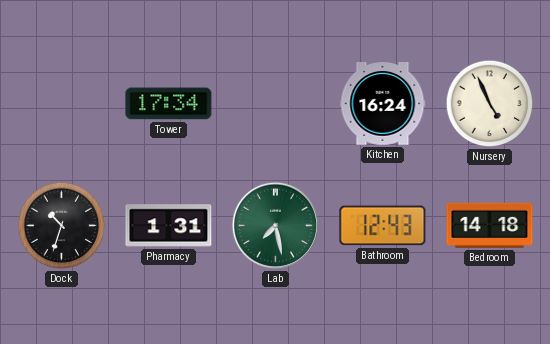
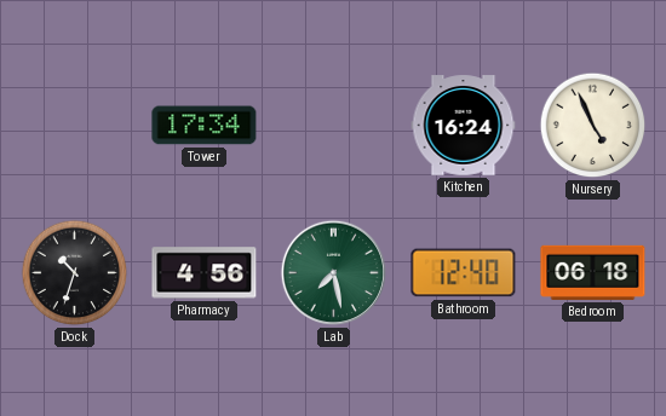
Pharmacy: 1:31 -> 4:56
Bathroom: 12:43 -> 12:40
Bedroom: 14:18 -> 06:18
